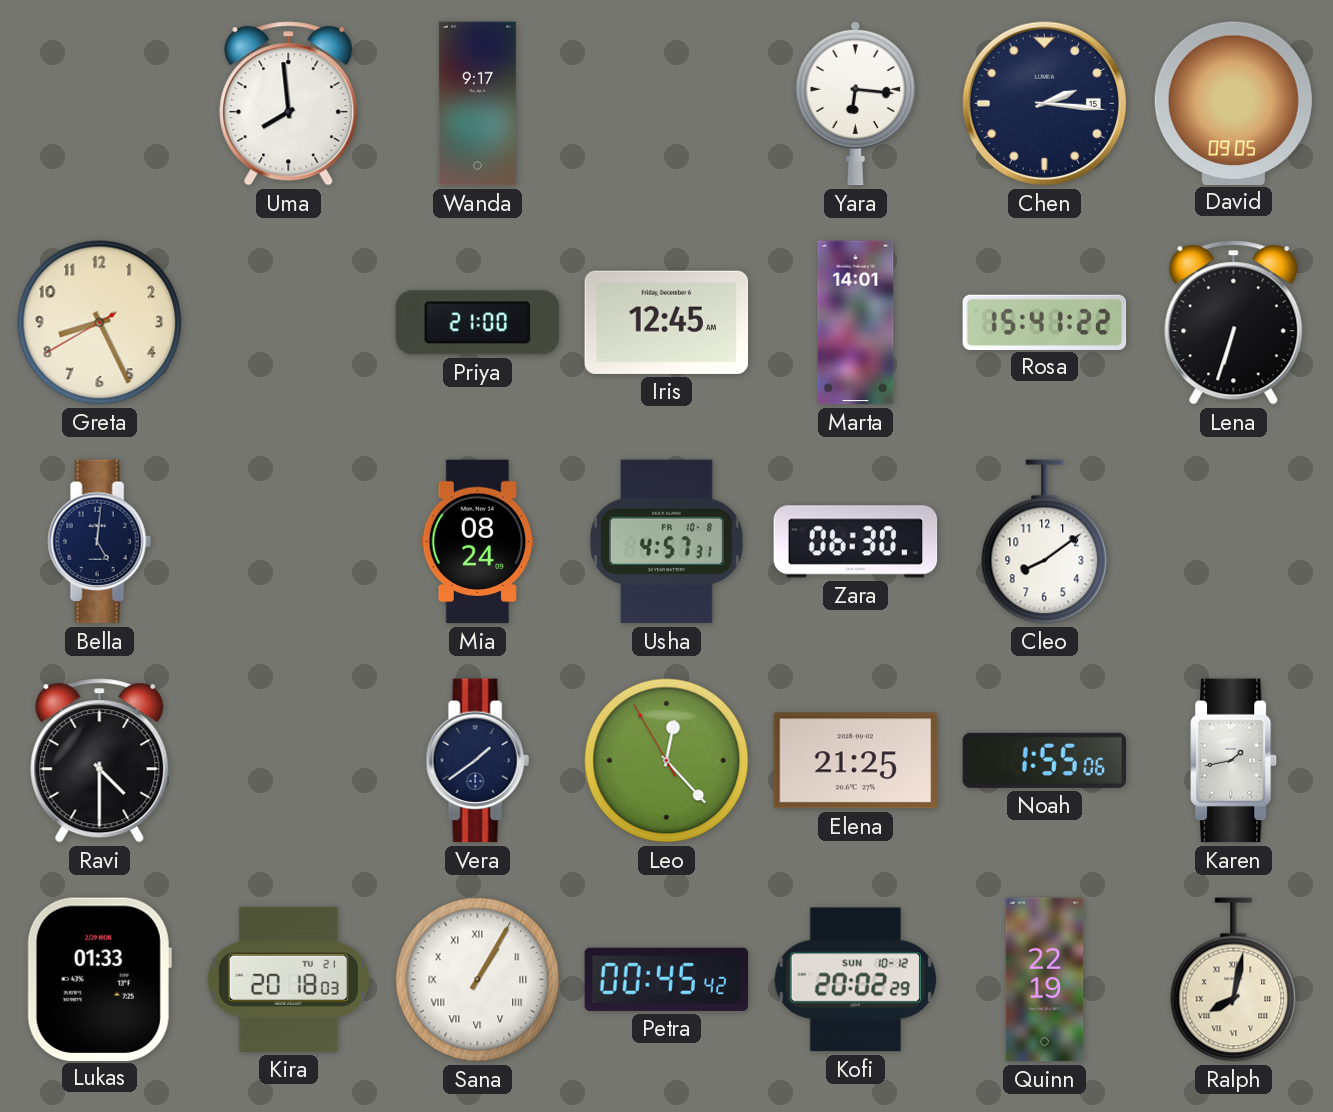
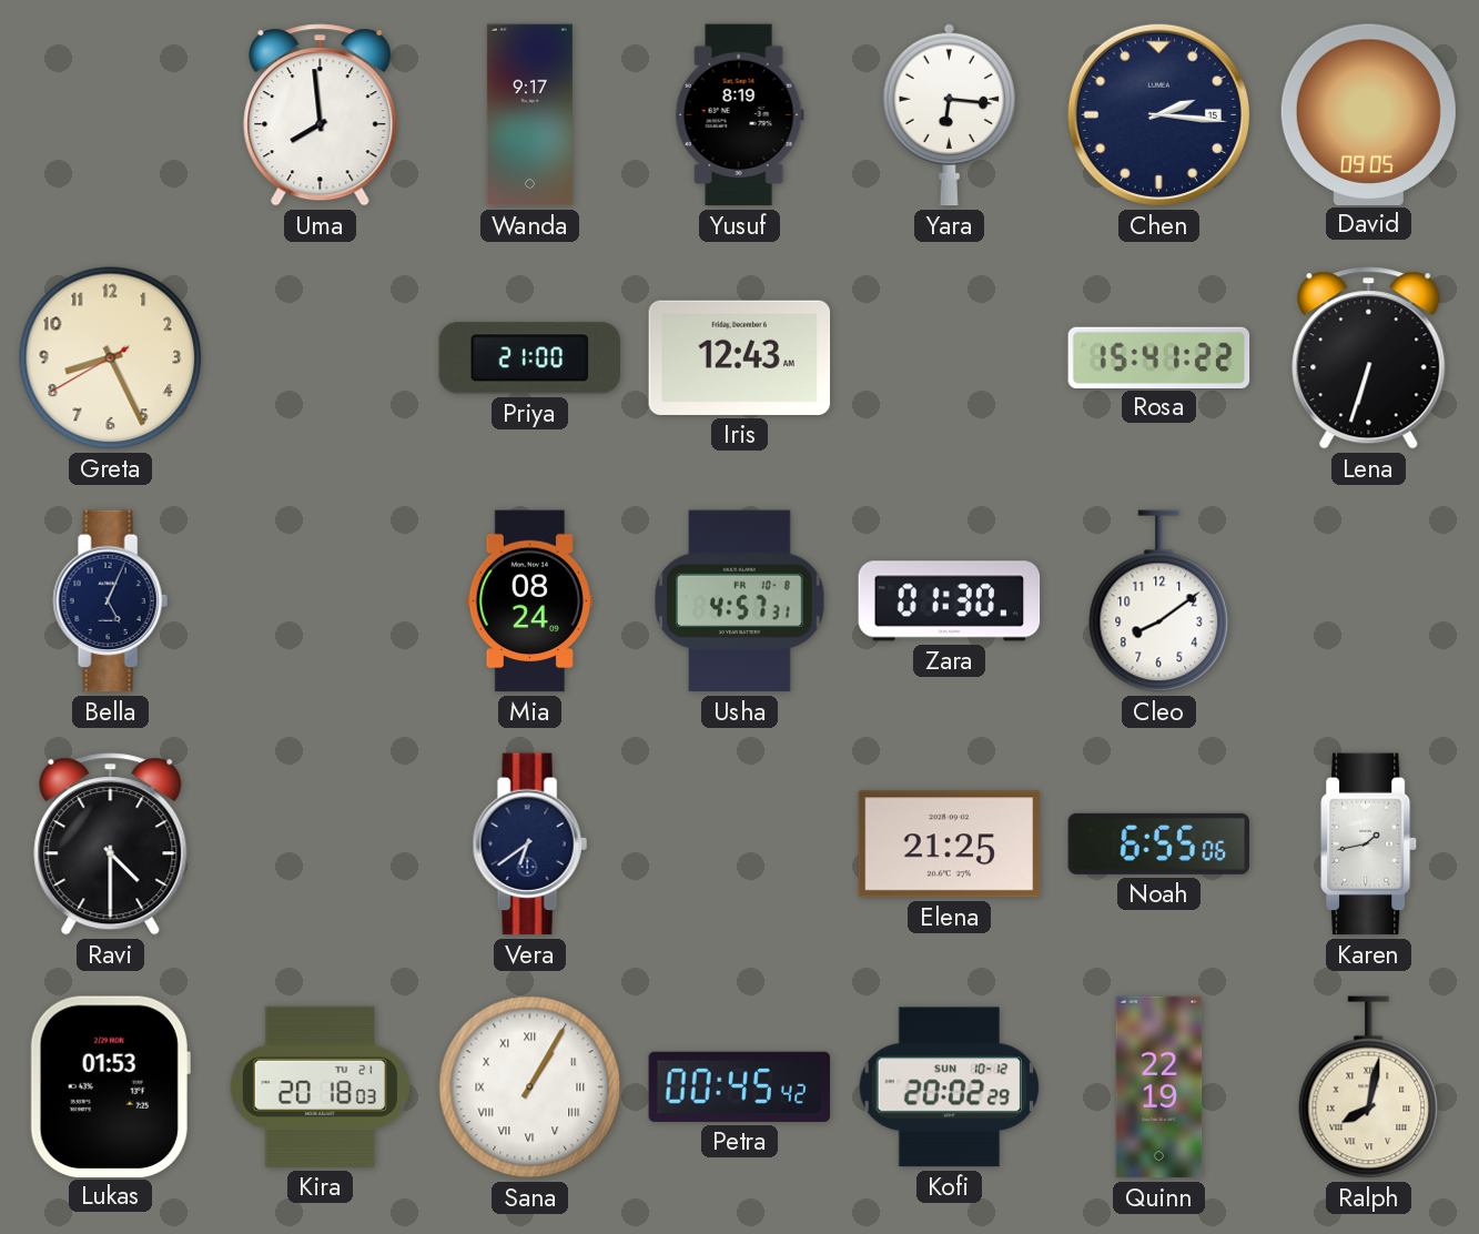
Yusuf: none -> 8:19
Iris: 12:45 -> 12:43
Marta: 14:01 -> none
Bella: 5:01 -> 5:04
Zara: 06:30 -> 01:30
Vera: 1:39 -> 6:39
Leo: 12:22 -> none
Noah: 1:55 -> 6:55
Lukas: 01:33 -> 01:53
